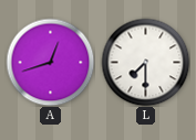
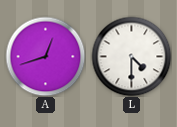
L: 7:30 -> 4:30
